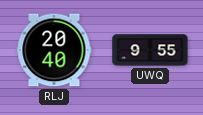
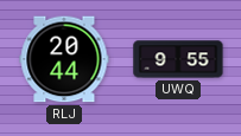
RLJ: 20:40 -> 20:44
